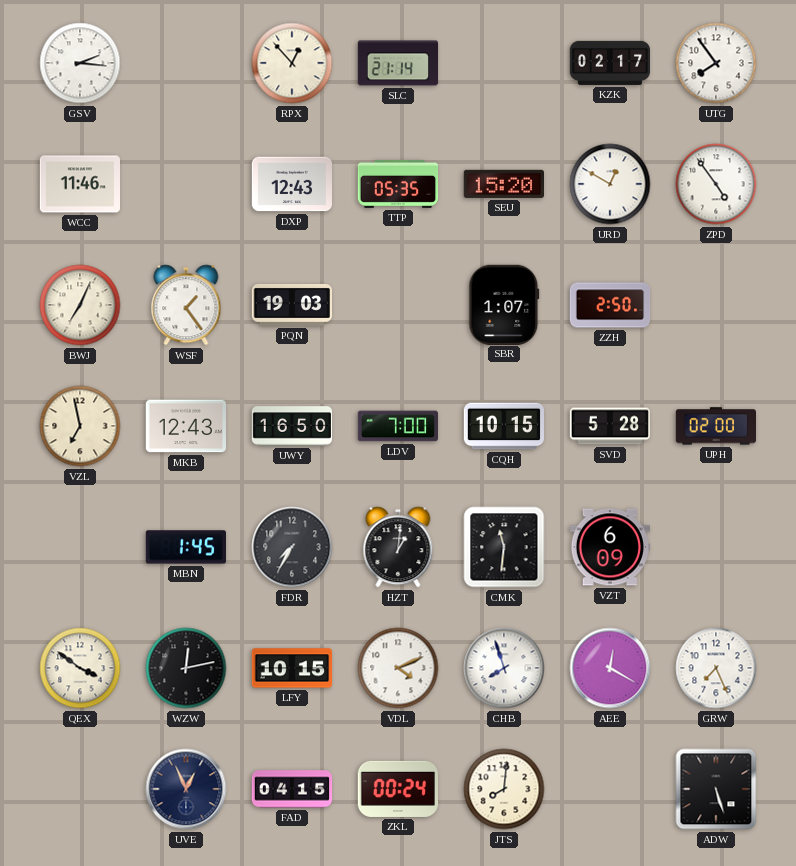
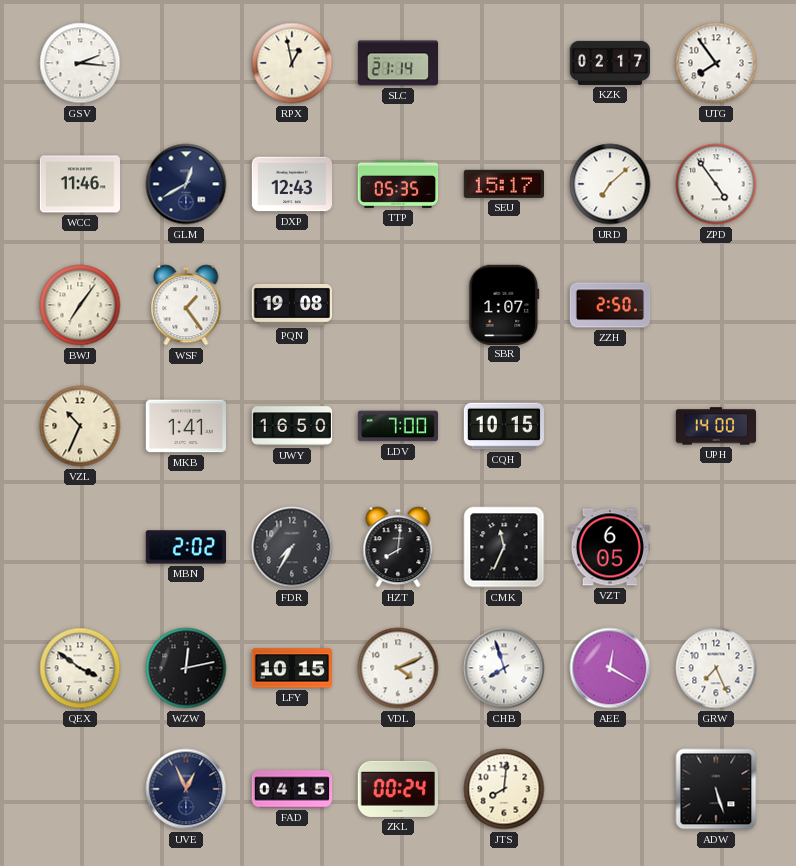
RPX: 12:53 -> 12:58
GLM: none -> 12:40
SEU: 15:20 -> 15:17
URD: 12:50 -> 7:08
BWJ: 7:04 -> 7:06
PQN: 19:03 -> 19:08
VZL: 6:58 -> 10:34
MKB: 12:43 -> 1:41
SVD: 5:28 -> none
UPH: 02:00 -> 14:00
MBN: 1:45 -> 2:02
HZT: 1:01 -> 8:01
CMK: 11:31 -> 11:34
VZT: 6:09 -> 6:05
